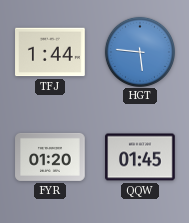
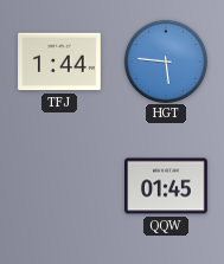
FYR: 01:20 -> none
